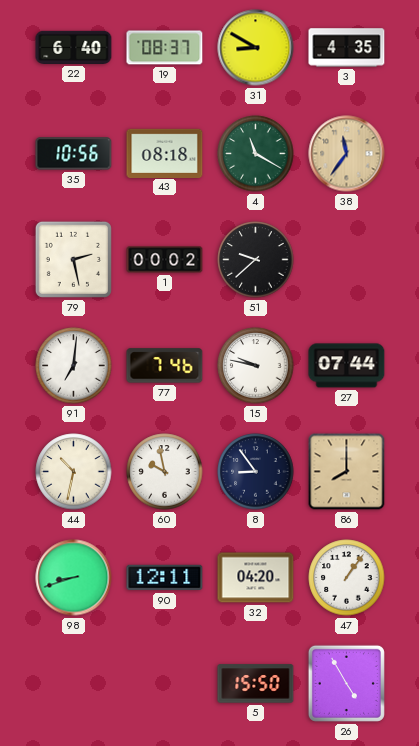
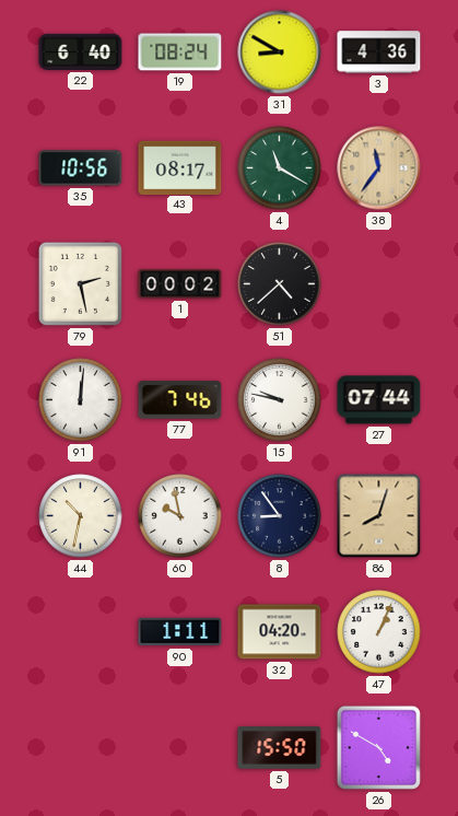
19: 08:37 -> 08:24
3: 4:35 -> 4:36
43: 08:18 -> 08:17
51: 9:38 -> 4:38
91: 7:01 -> 12:01
86: 8:00 -> 8:03
98: 8:42 -> none
90: 12:11 -> 1:11
47: 1:06 -> 1:04
26: 4:55 -> 4:50
